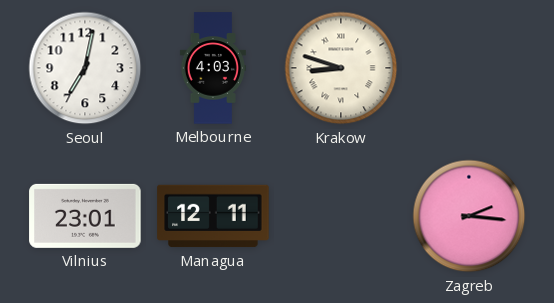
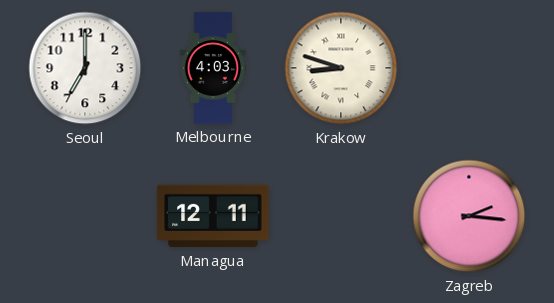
Seoul: 7:02 -> 7:00
Vilnius: 23:01 -> none
